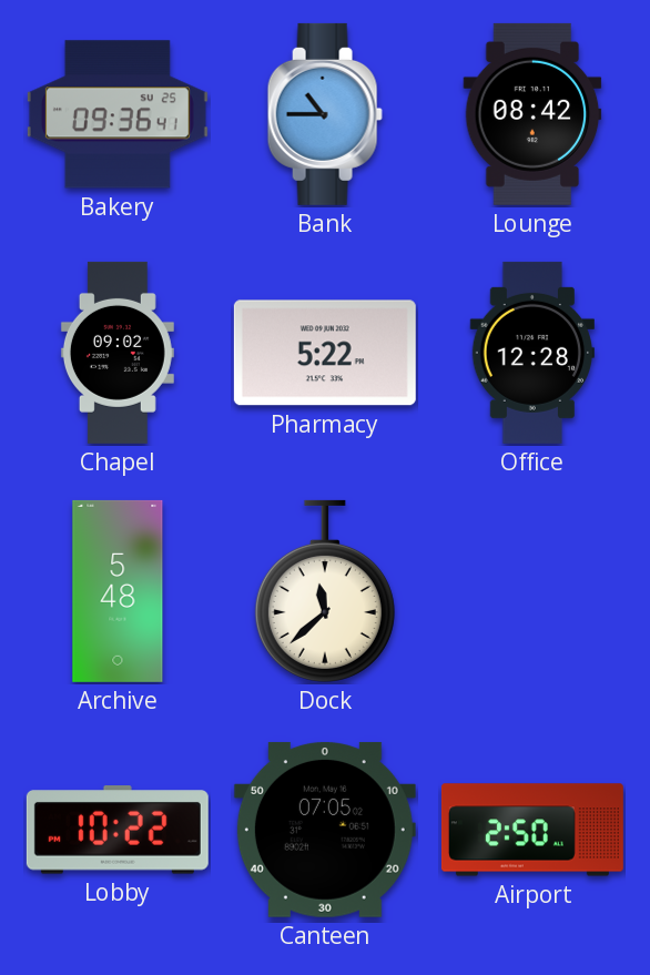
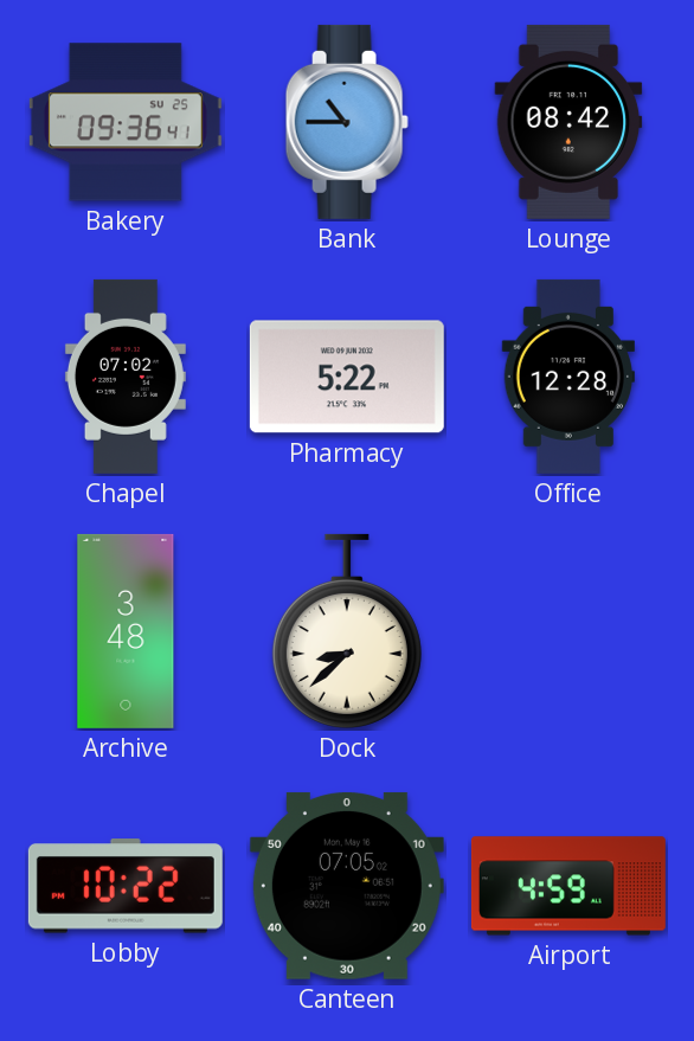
Chapel: 09:02 -> 07:02
Archive: 5:48 -> 3:48
Dock: 11:38 -> 8:38
Airport: 2:50 -> 4:59
